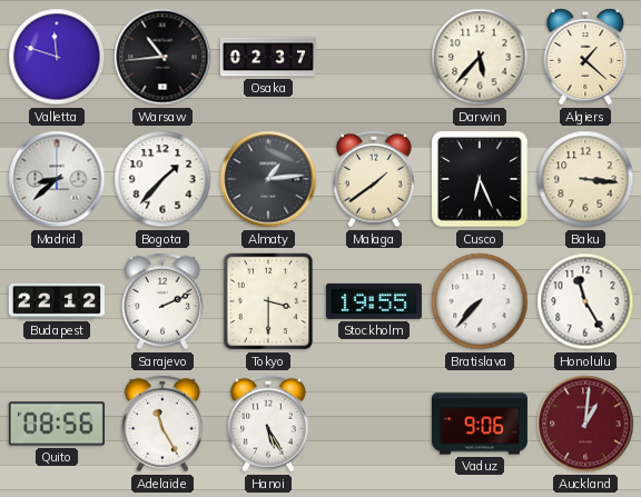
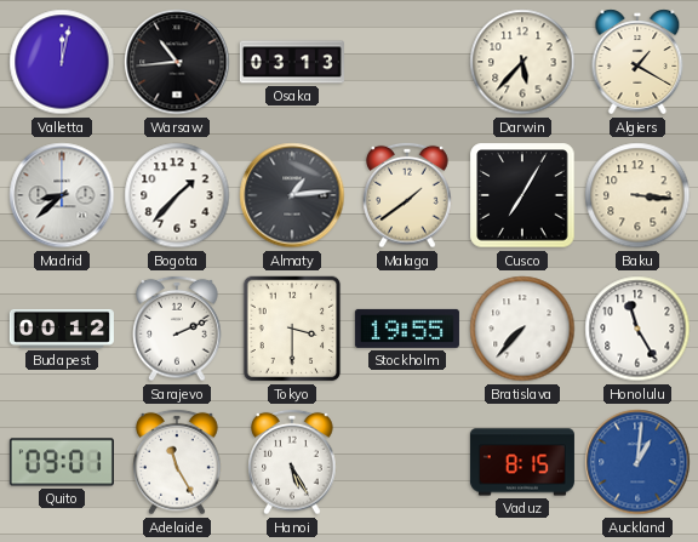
Valletta: 11:48 -> 12:02
Osaka: 02:37 -> 03:13
Algiers: 1:22 -> 1:20
Cusco: 6:26 -> 7:05
Budapest: 22:12 -> 00:12
Quito: 08:56 -> 09:01
Vaduz: 9:06 -> 8:15
Auckland dial: burgundy -> blue
